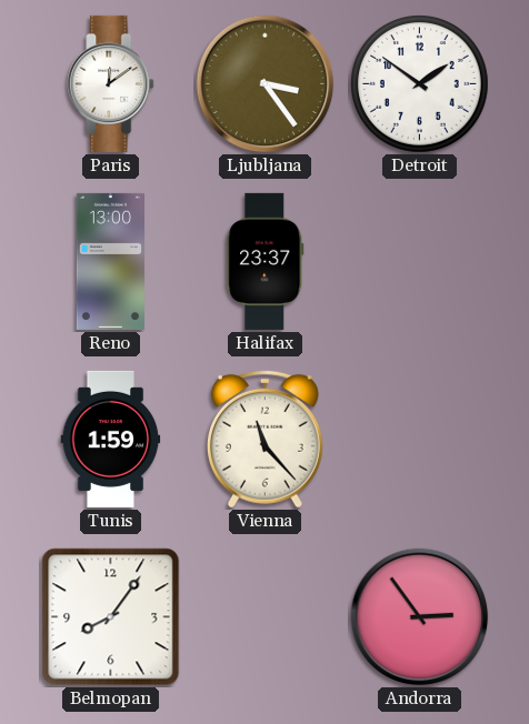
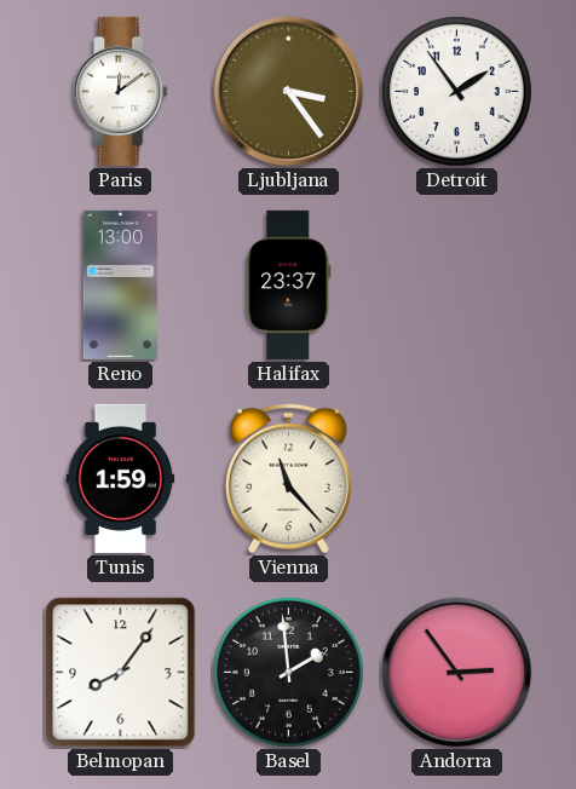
Detroit: 1:51 -> 1:54
Basel: none -> 1:59
